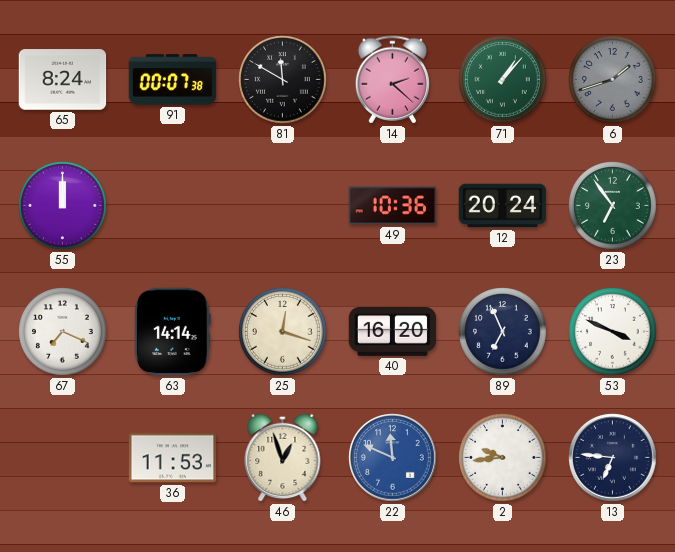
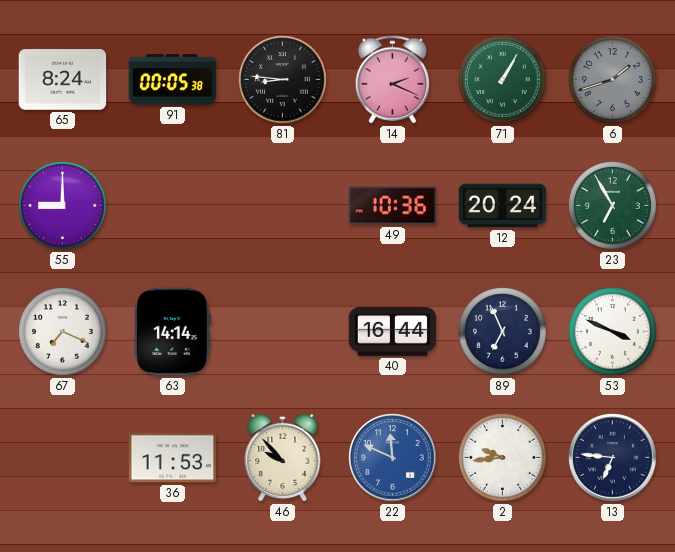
91: 00:07 -> 00:05
81: 11:50 -> 8:46
14: 2:22 -> 2:19
71: 1:07 -> 1:05
55: 12:00 -> 9:00
23: 6:54 -> 6:55
25: 12:18 -> none
40: 16:20 -> 16:44
46: 12:57 -> 9:53
